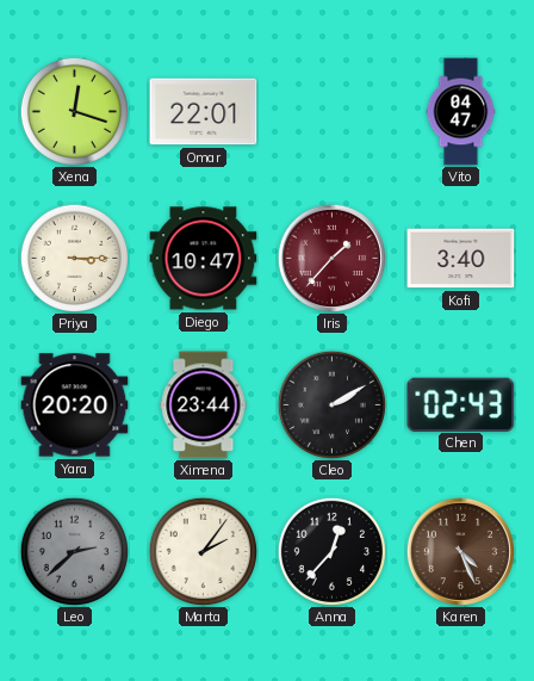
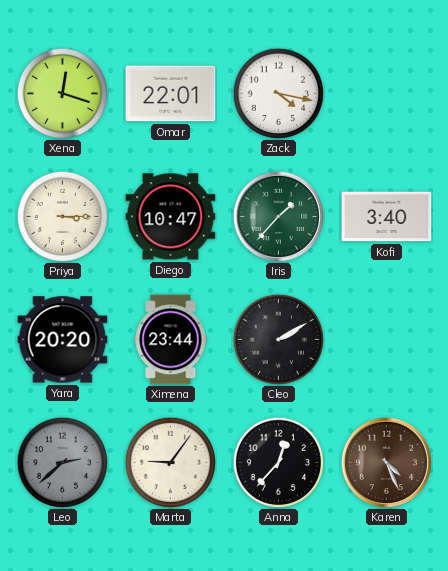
Zack: none -> 4:17
Vito: 04:47 -> none
Iris dial: burgundy -> green
Chen: 02:43 -> none
Marta: 2:06 -> 9:06
